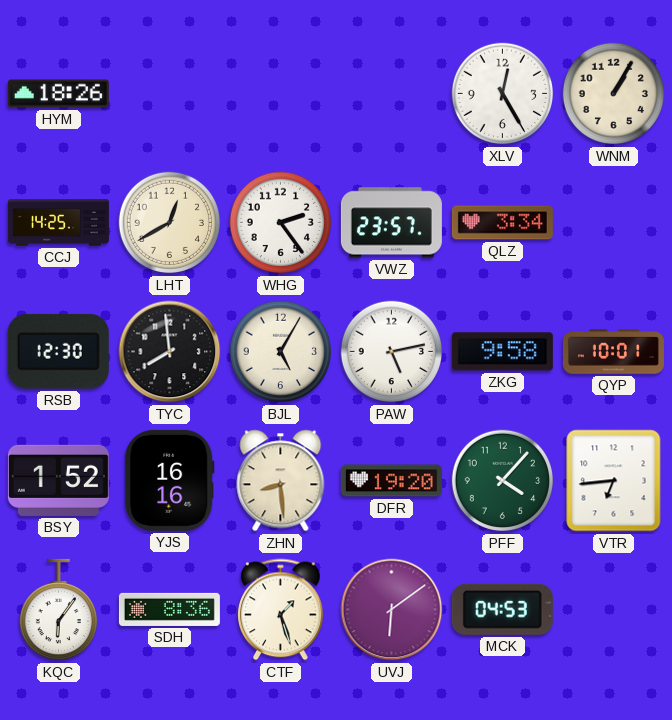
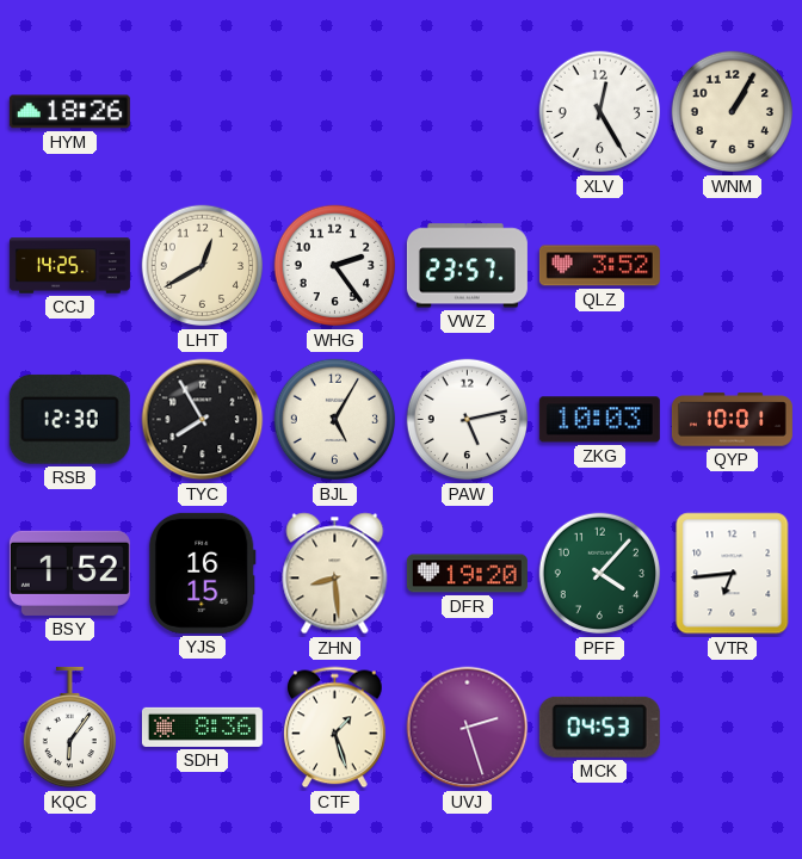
QLZ: 3:34 -> 3:52
TYC: 7:59 -> 7:55
ZKG: 9:58 -> 10:03
YJS: 16:16 -> 16:15
UVJ: 6:09 -> 2:27
